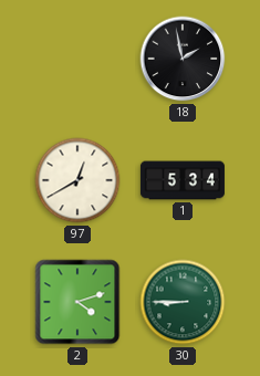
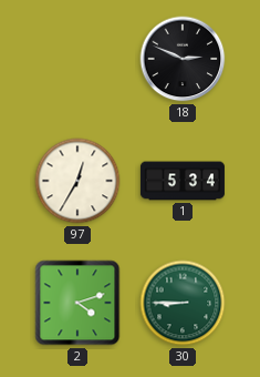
18: 1:58 -> 2:49
97: 12:40 -> 12:35
